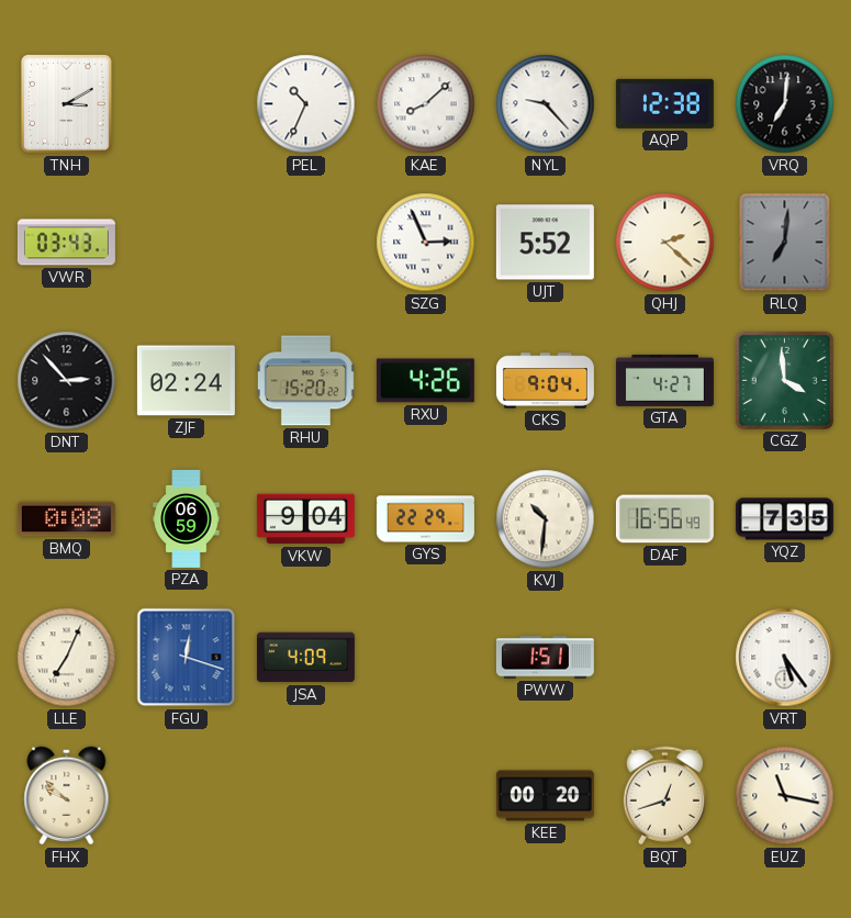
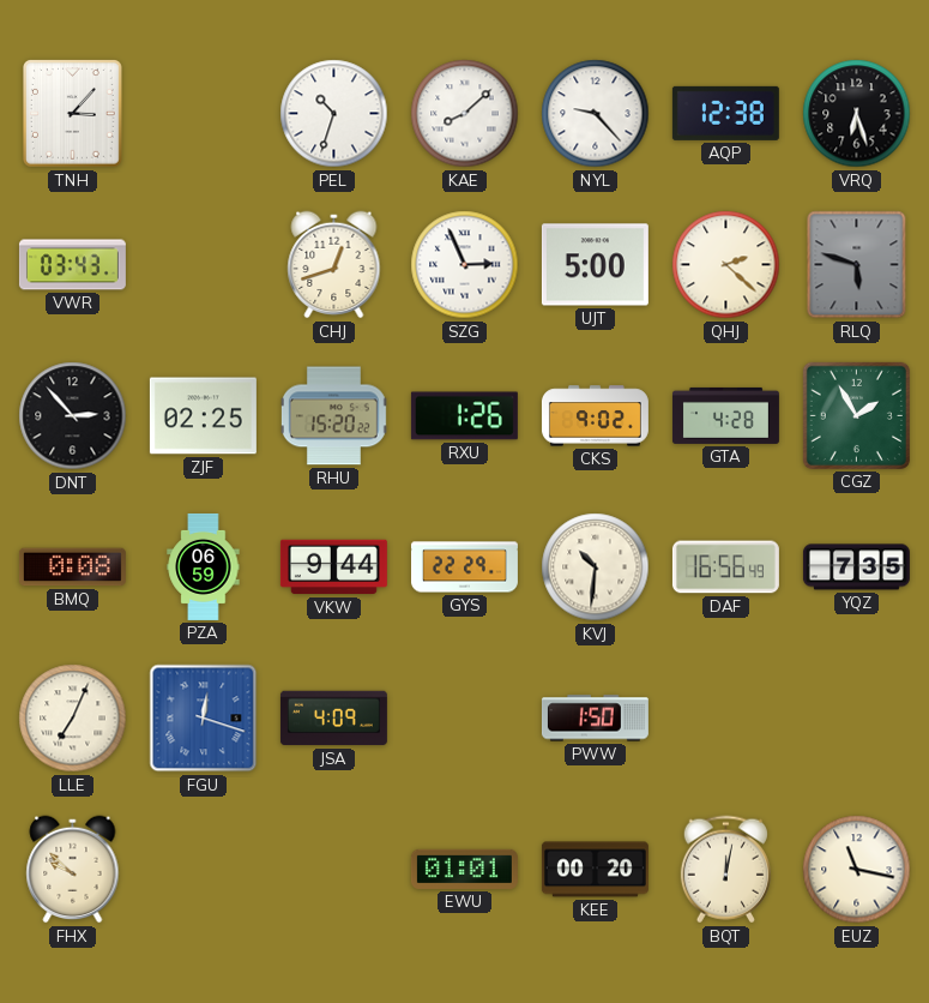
TNH: 3:10 -> 3:07
PEL: 10:34 -> 10:33
VRQ: 7:01 -> 6:27
CHJ: none -> 12:42
UJT: 5:52 -> 5:00
RLQ: 7:01 -> 5:48
ZJF: 02:24 -> 02:25
RXU: 4:26 -> 1:26
CKS: 9:04 -> 9:02
GTA: 4:27 -> 4:28
CGZ: 3:59 -> 1:55
VKW: 9:04 -> 9:44
PWW: 1:51 -> 1:50
VRT: 5:24 -> none
EWU: none -> 01:01
BQT: 12:42 -> 12:02
